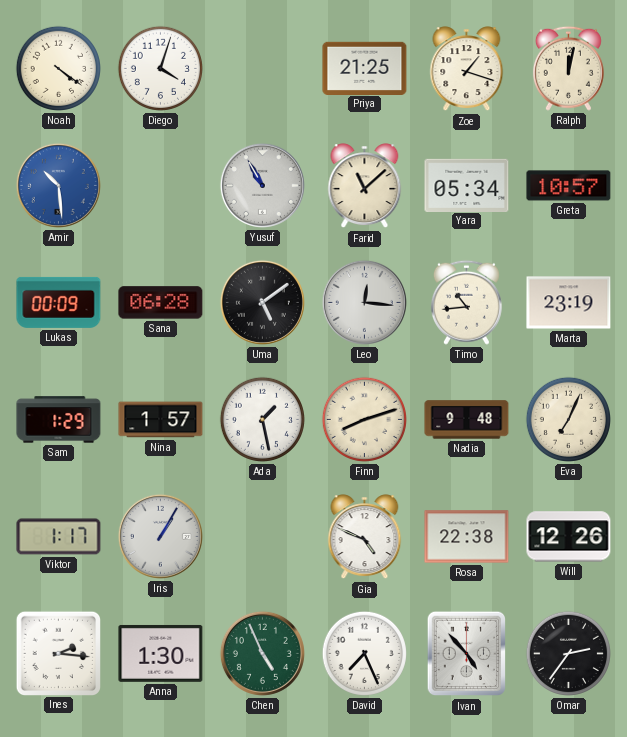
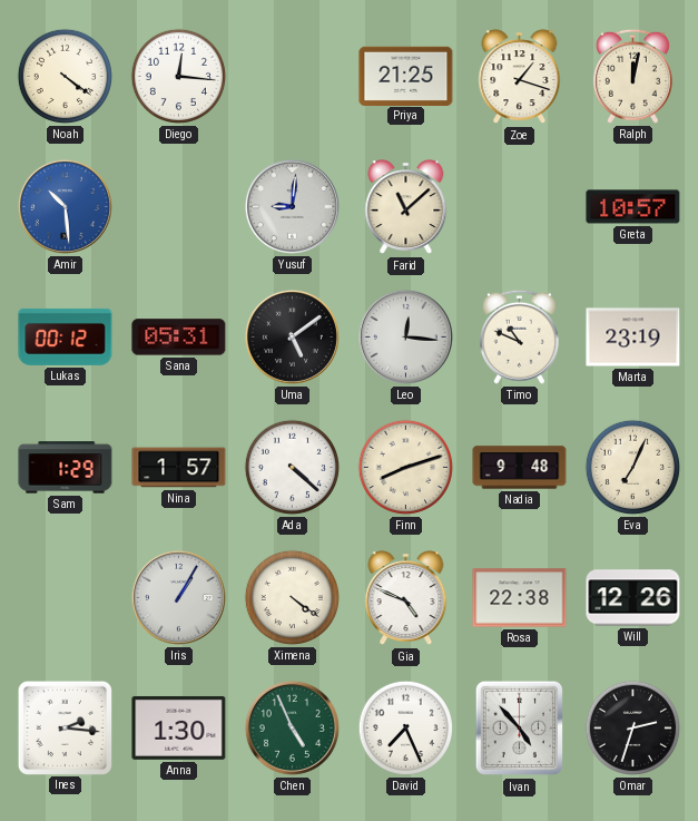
Diego: 4:03 -> 12:16
Yusuf: 10:55 -> 9:01
Yara: 05:34 -> none
Lukas: 00:09 -> 00:12
Sana: 06:28 -> 05:31
Timo: 10:44 -> 10:49
Ada: 1:28 -> 4:22
Viktor: 1:17 -> none
Ximena: none -> 4:21
Omar: 2:36 -> 2:33
